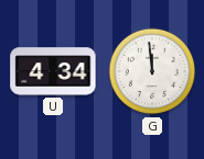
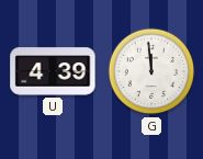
U: 4:34 -> 4:39
